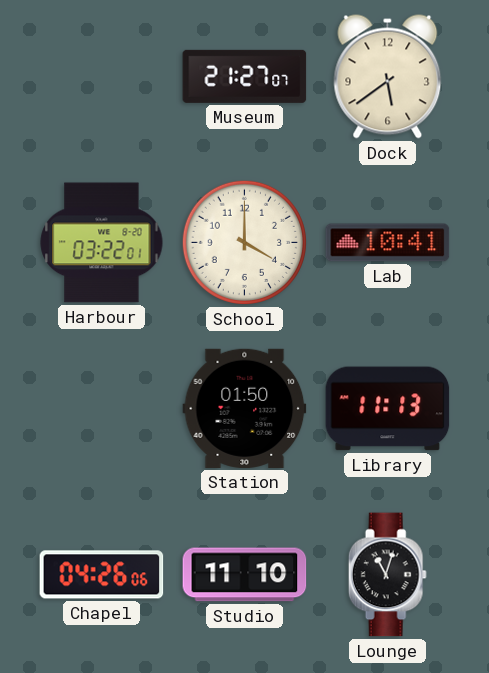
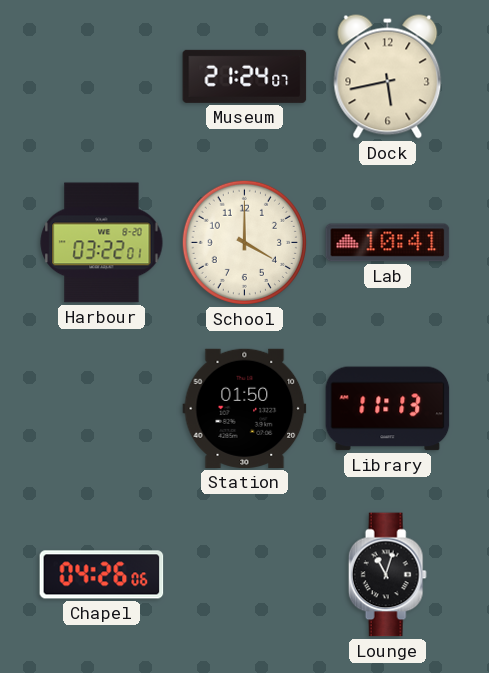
Museum: 21:27 -> 21:24
Dock: 5:39 -> 5:43
Studio: 11:10 -> none
